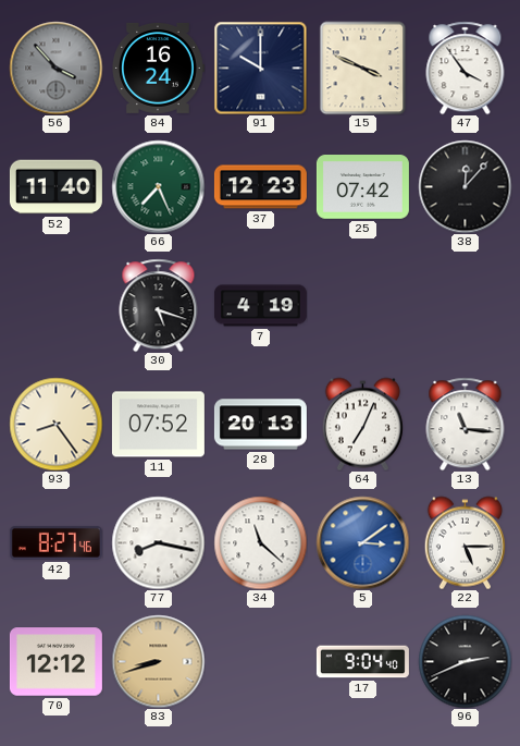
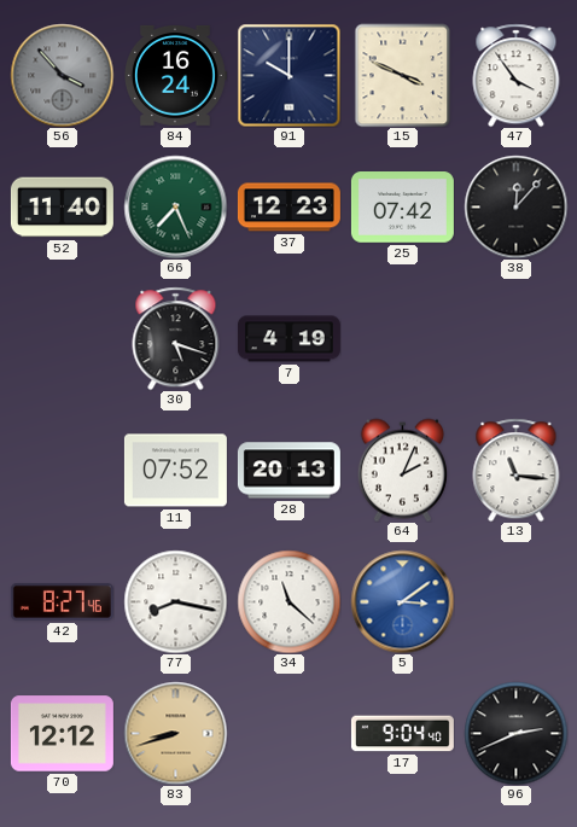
93: 8:24 -> none
64: 7:04 -> 2:04
22: 5:15 -> none
